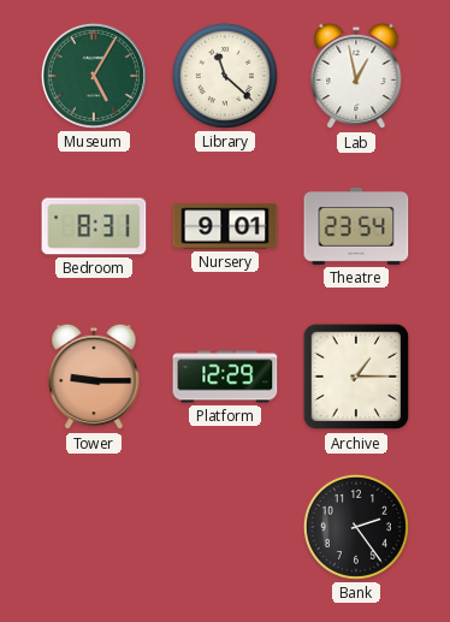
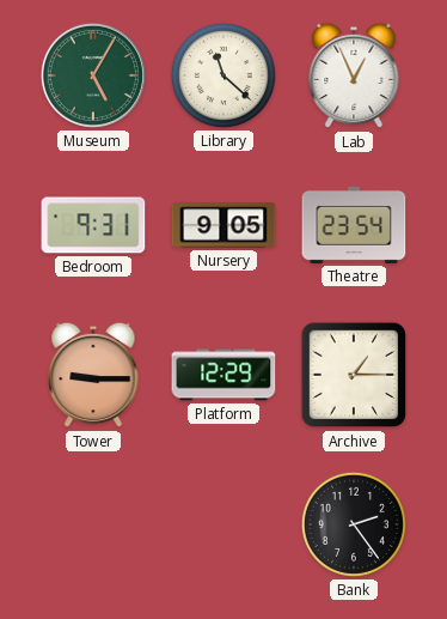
Lab: 12:58 -> 12:56
Bedroom: 8:31 -> 9:31
Nursery: 9:01 -> 9:05
